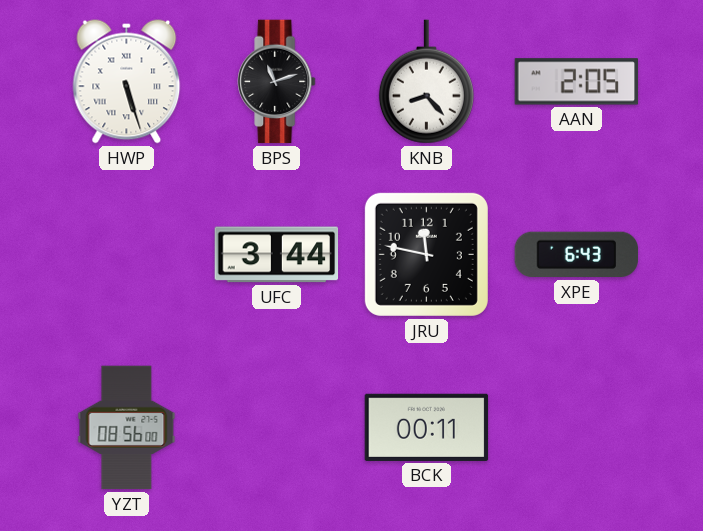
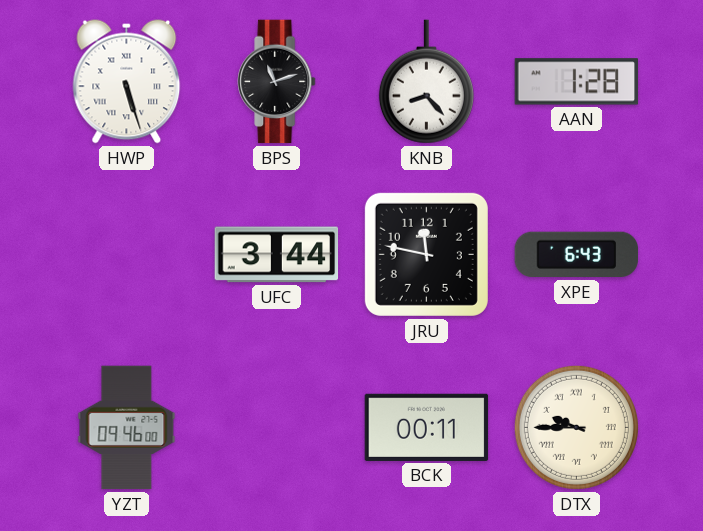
AAN: 2:05 -> 1:28
YZT: 08:56 -> 09:46
DTX: none -> 9:45
